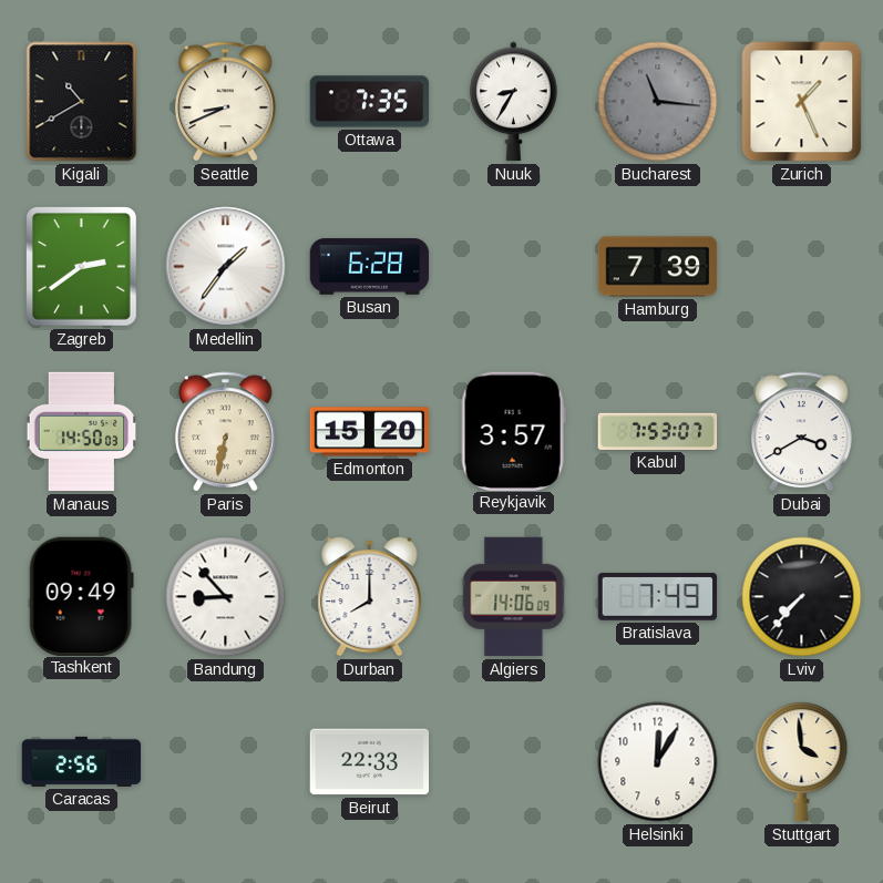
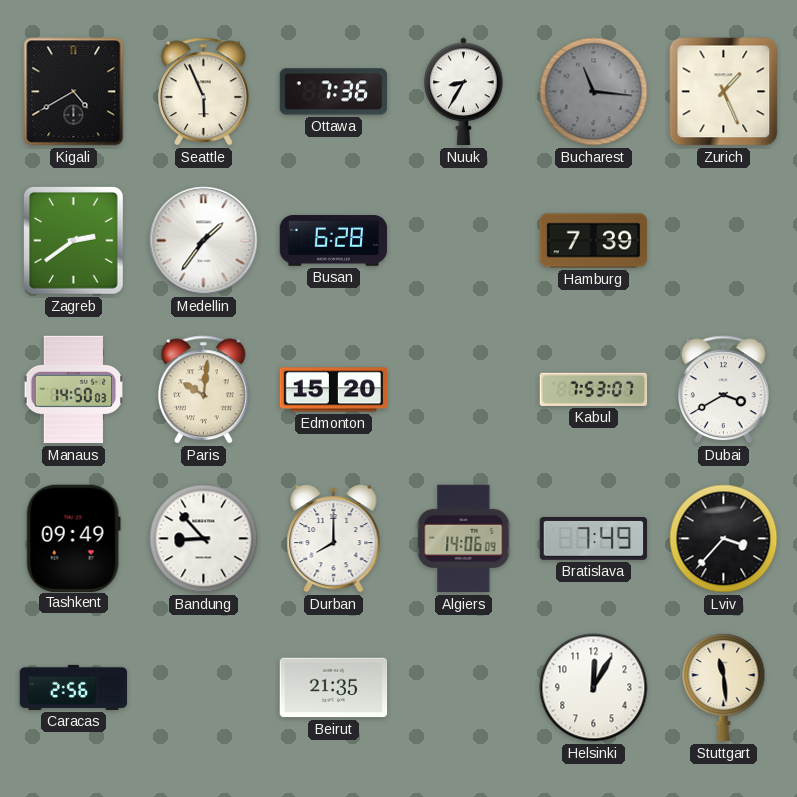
Kigali: 10:40 -> 4:40
Seattle: 8:41 -> 5:56
Ottawa: 7:35 -> 7:36
Paris: 6:32 -> 10:01
Reykjavik: 3:57 -> none
Lviv: 7:37 -> 3:37
Beirut: 22:33 -> 21:35
Stuttgart: 3:59 -> 11:29
